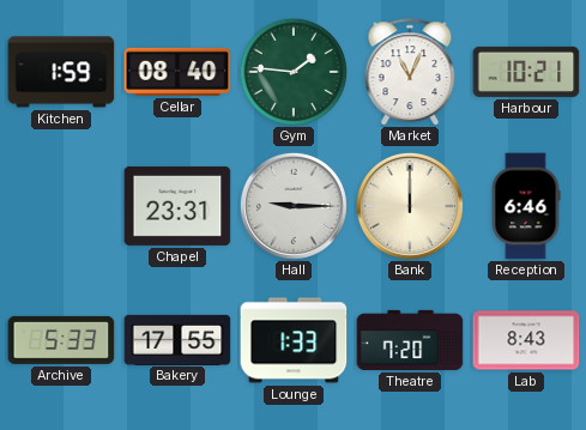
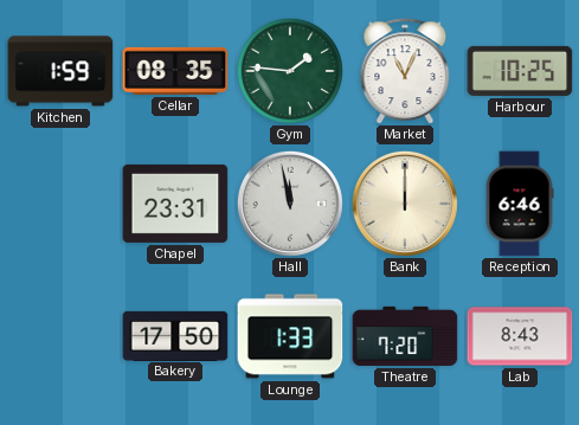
Cellar: 08:40 -> 08:35
Harbour: 10:21 -> 10:25
Hall: 9:15 -> 11:58
Archive: 5:33 -> none
Bakery: 17:55 -> 17:50
